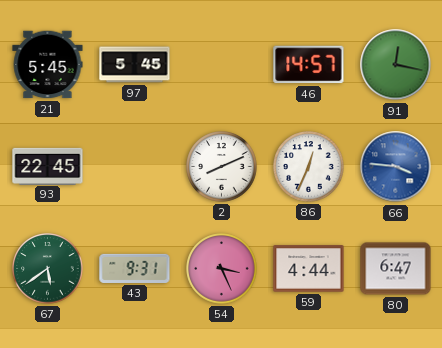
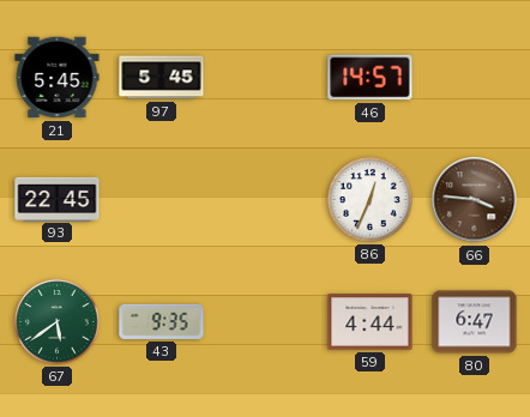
91: 12:17 -> none
2: 8:11 -> none
66 dial: blue -> brown
43: 9:31 -> 9:35
54: 3:26 -> none
